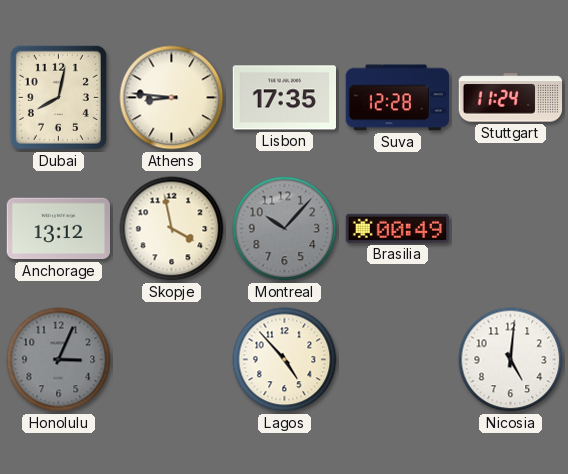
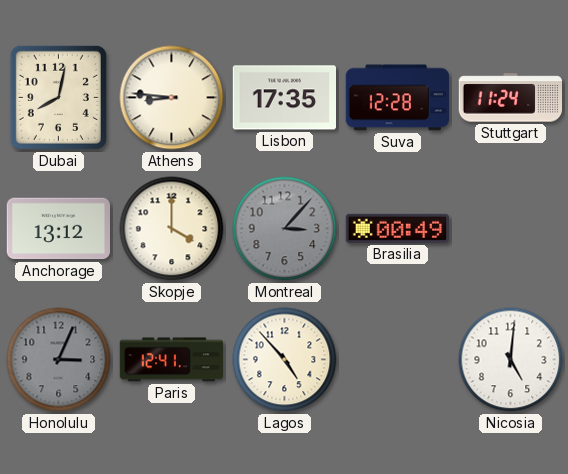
Skopje: 3:58 -> 4:00
Montreal: 10:07 -> 3:07
Paris: none -> 12:41
